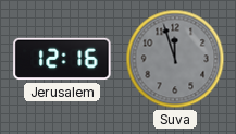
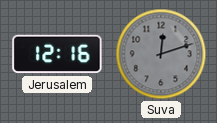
Suva: 11:57 -> 12:12
